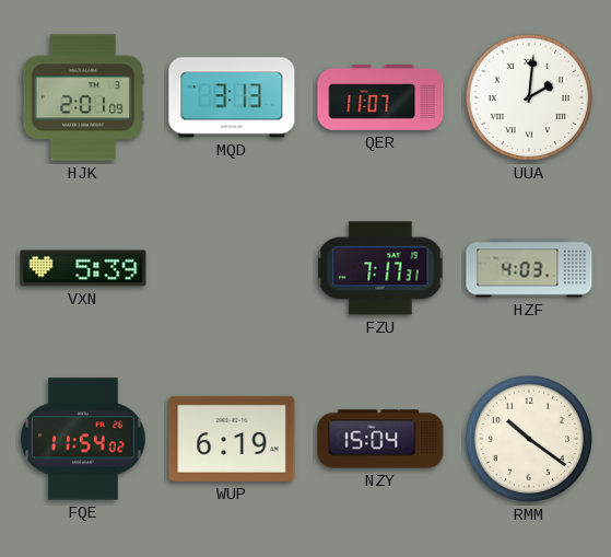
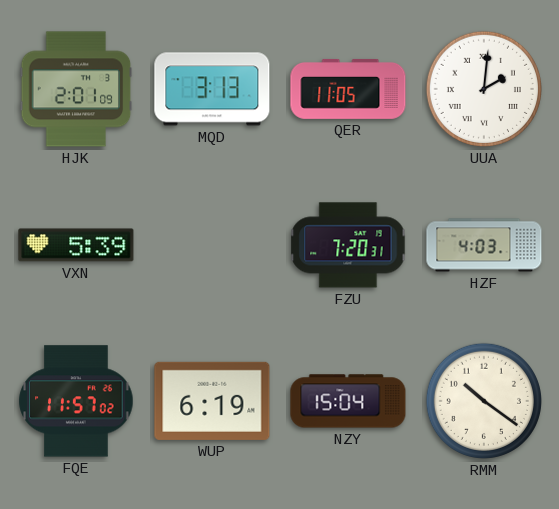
QER: 11:07 -> 11:05
FZU: 7:17 -> 7:20
FQE: 11:54 -> 11:57
